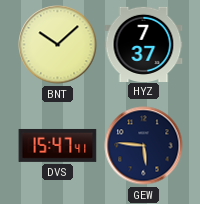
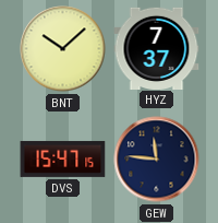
DVS: 15:47:41 -> 15:47:15
GEW: 5:46 -> 11:46
